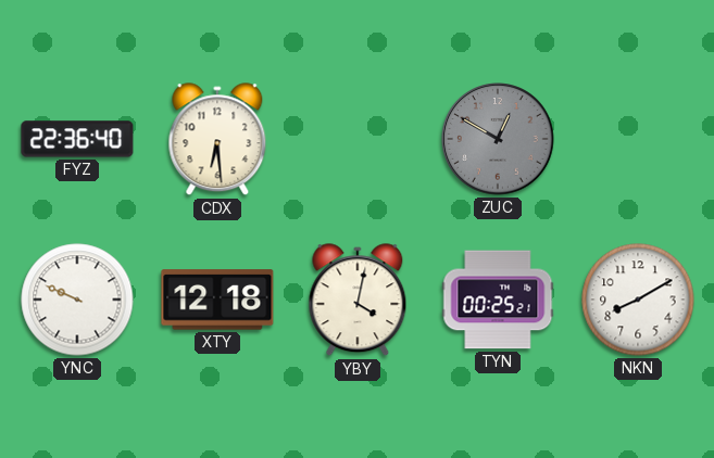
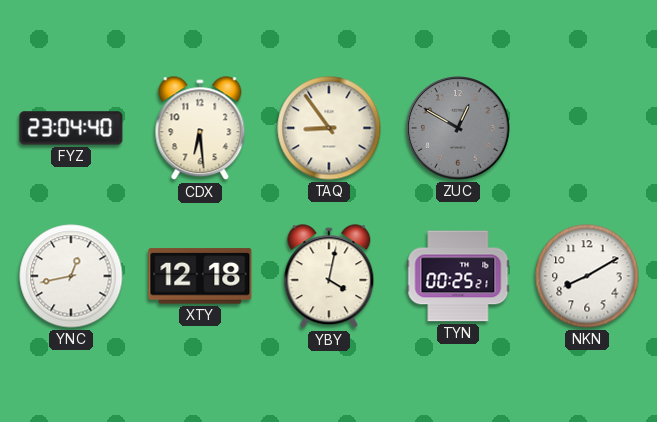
FYZ: 22:36 -> 23:04
TAQ: none -> 8:54
YNC: 9:49 -> 12:43
